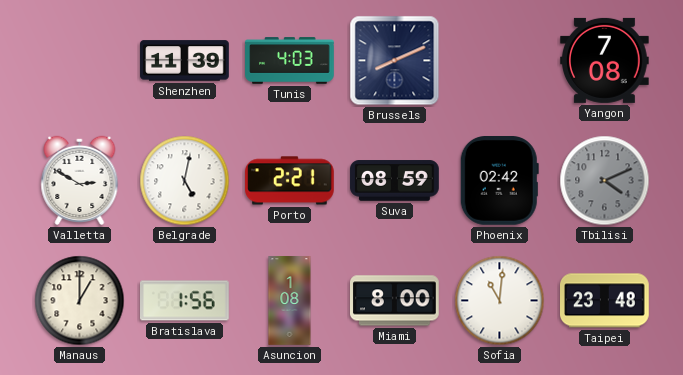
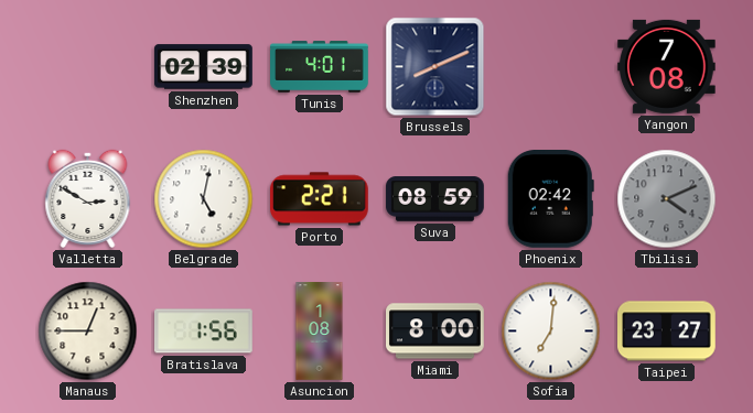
Shenzhen: 11:39 -> 02:39
Tunis: 4:03 -> 4:01
Manaus: 1:00 -> 12:45
Sofia: 11:01 -> 7:01
Taipei: 23:48 -> 23:27
